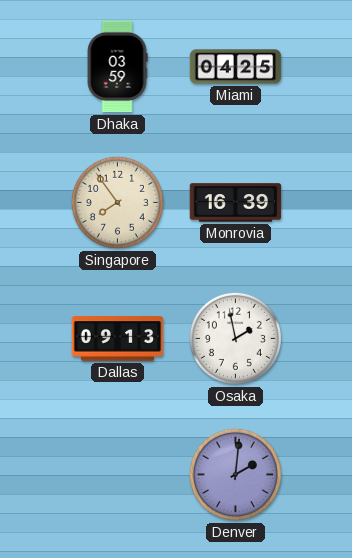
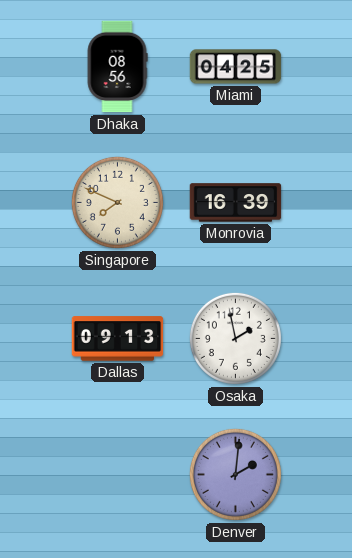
Dhaka: 03:59 -> 08:56
Singapore: 7:54 -> 7:49
